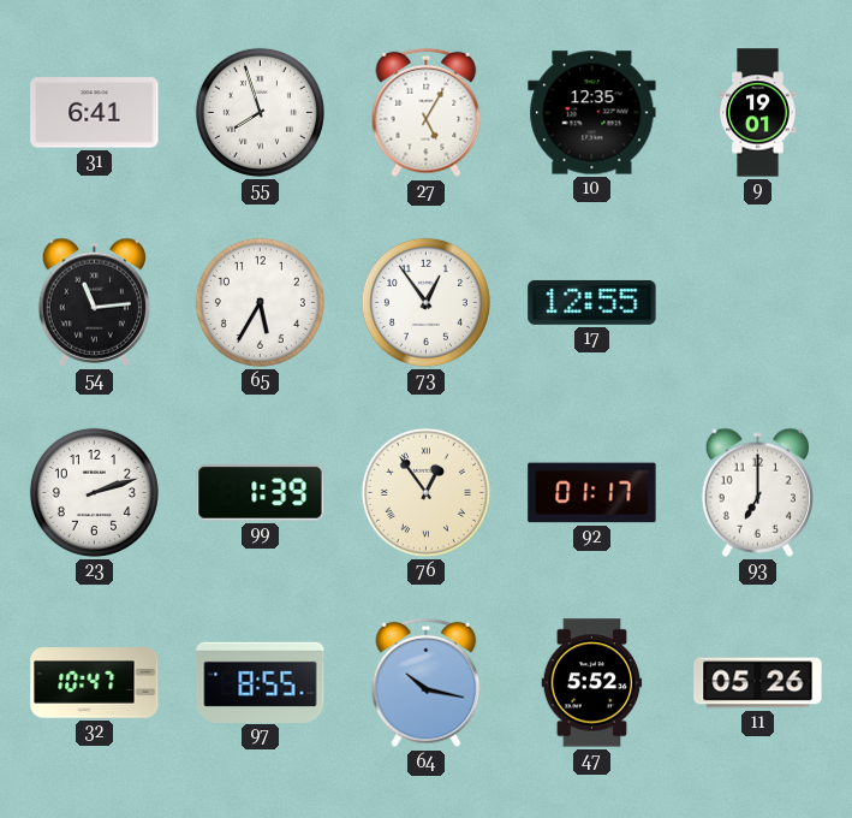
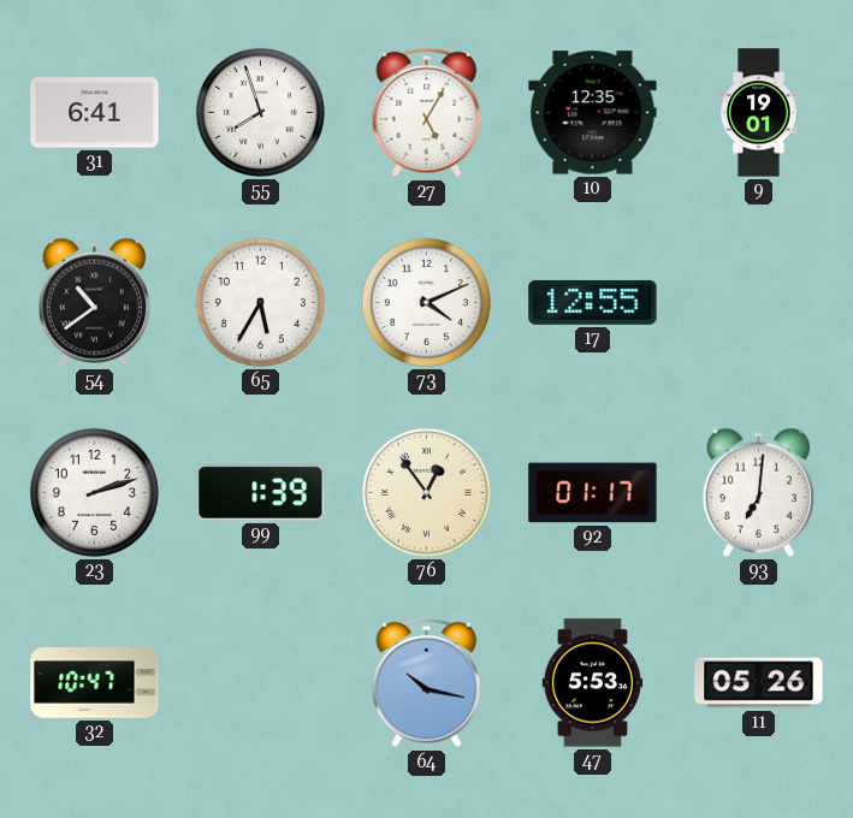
54: 11:14 -> 10:39
73: 12:54 -> 4:11
93: 7:00 -> 7:01
97: 8:55 -> none
47: 5:52 -> 5:53
